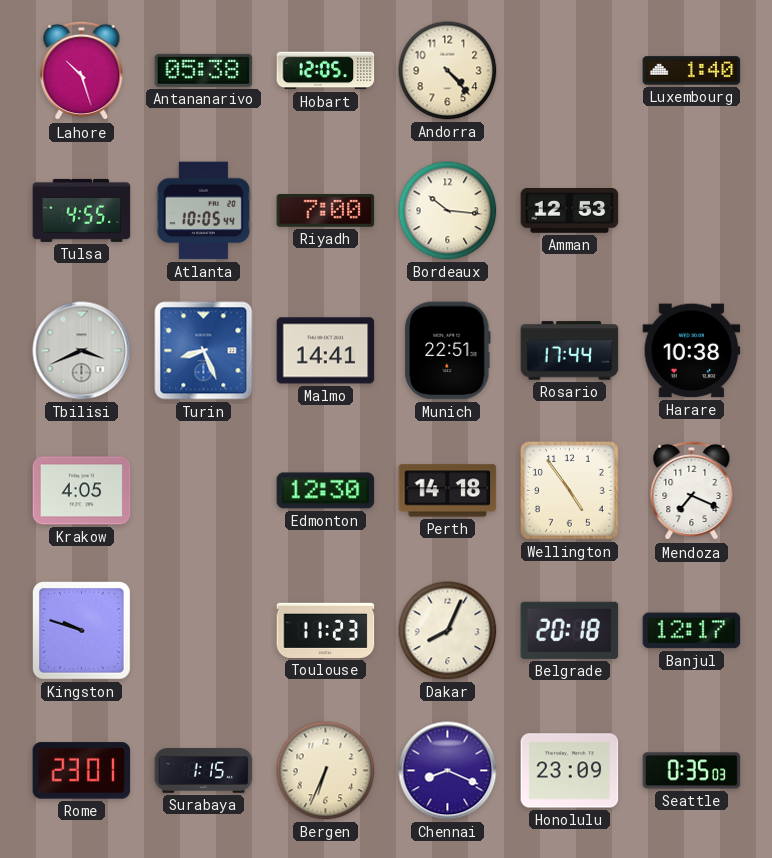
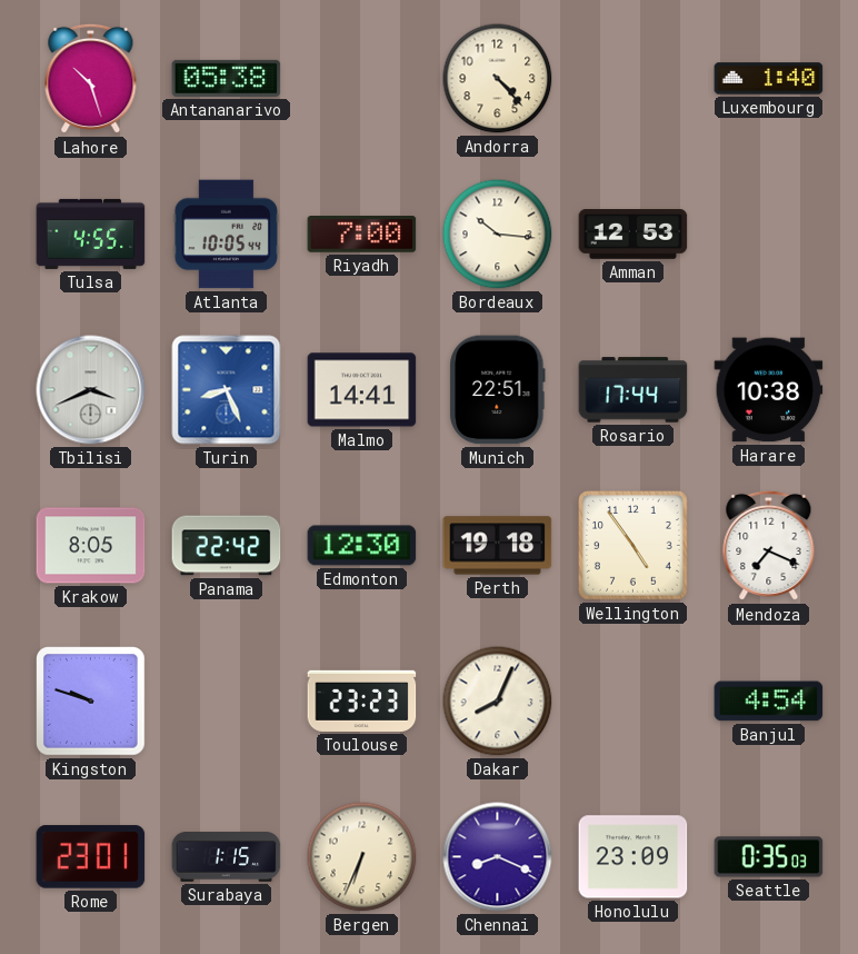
Hobart: 12:05 -> none
Krakow: 4:05 -> 8:05
Panama: none -> 22:42
Perth: 14:18 -> 19:18
Toulouse: 11:23 -> 23:23
Belgrade: 20:18 -> none
Banjul: 12:17 -> 4:54
